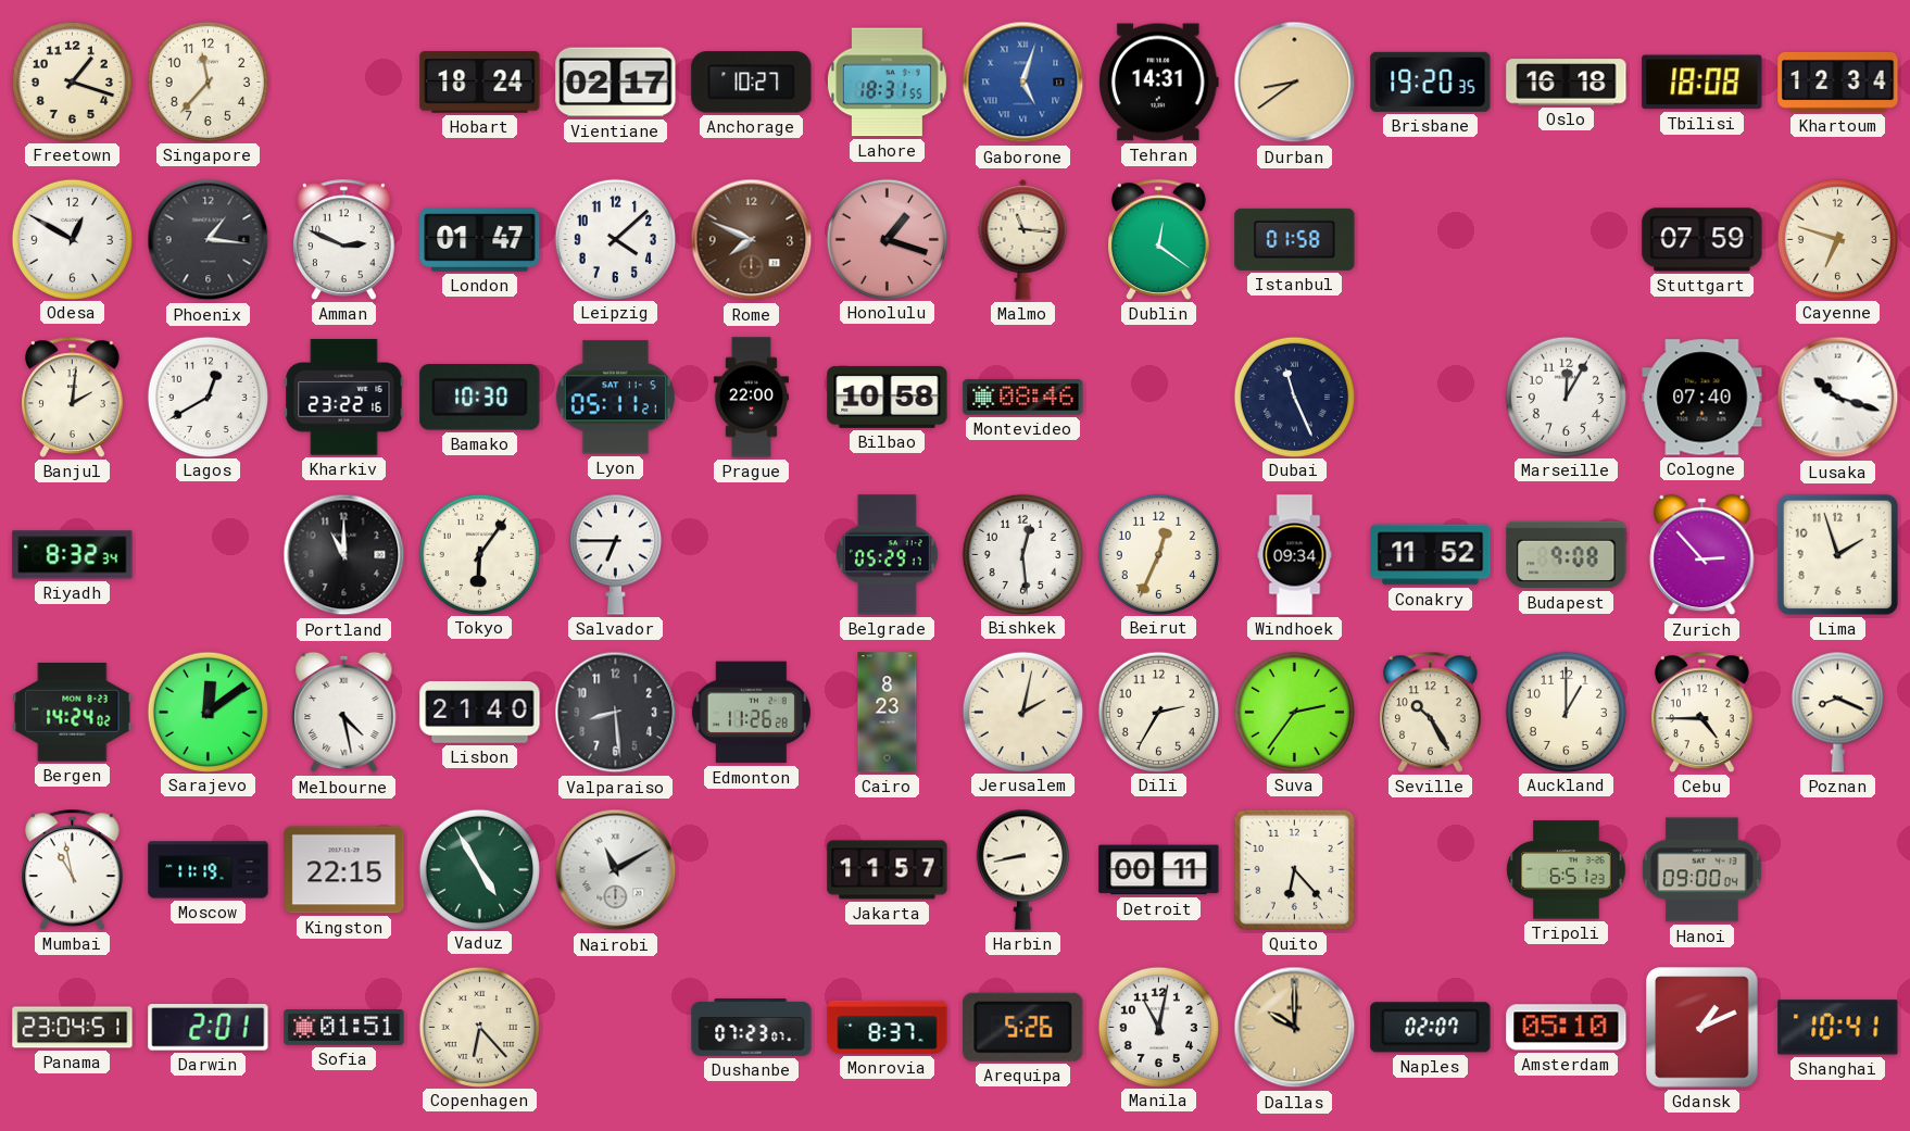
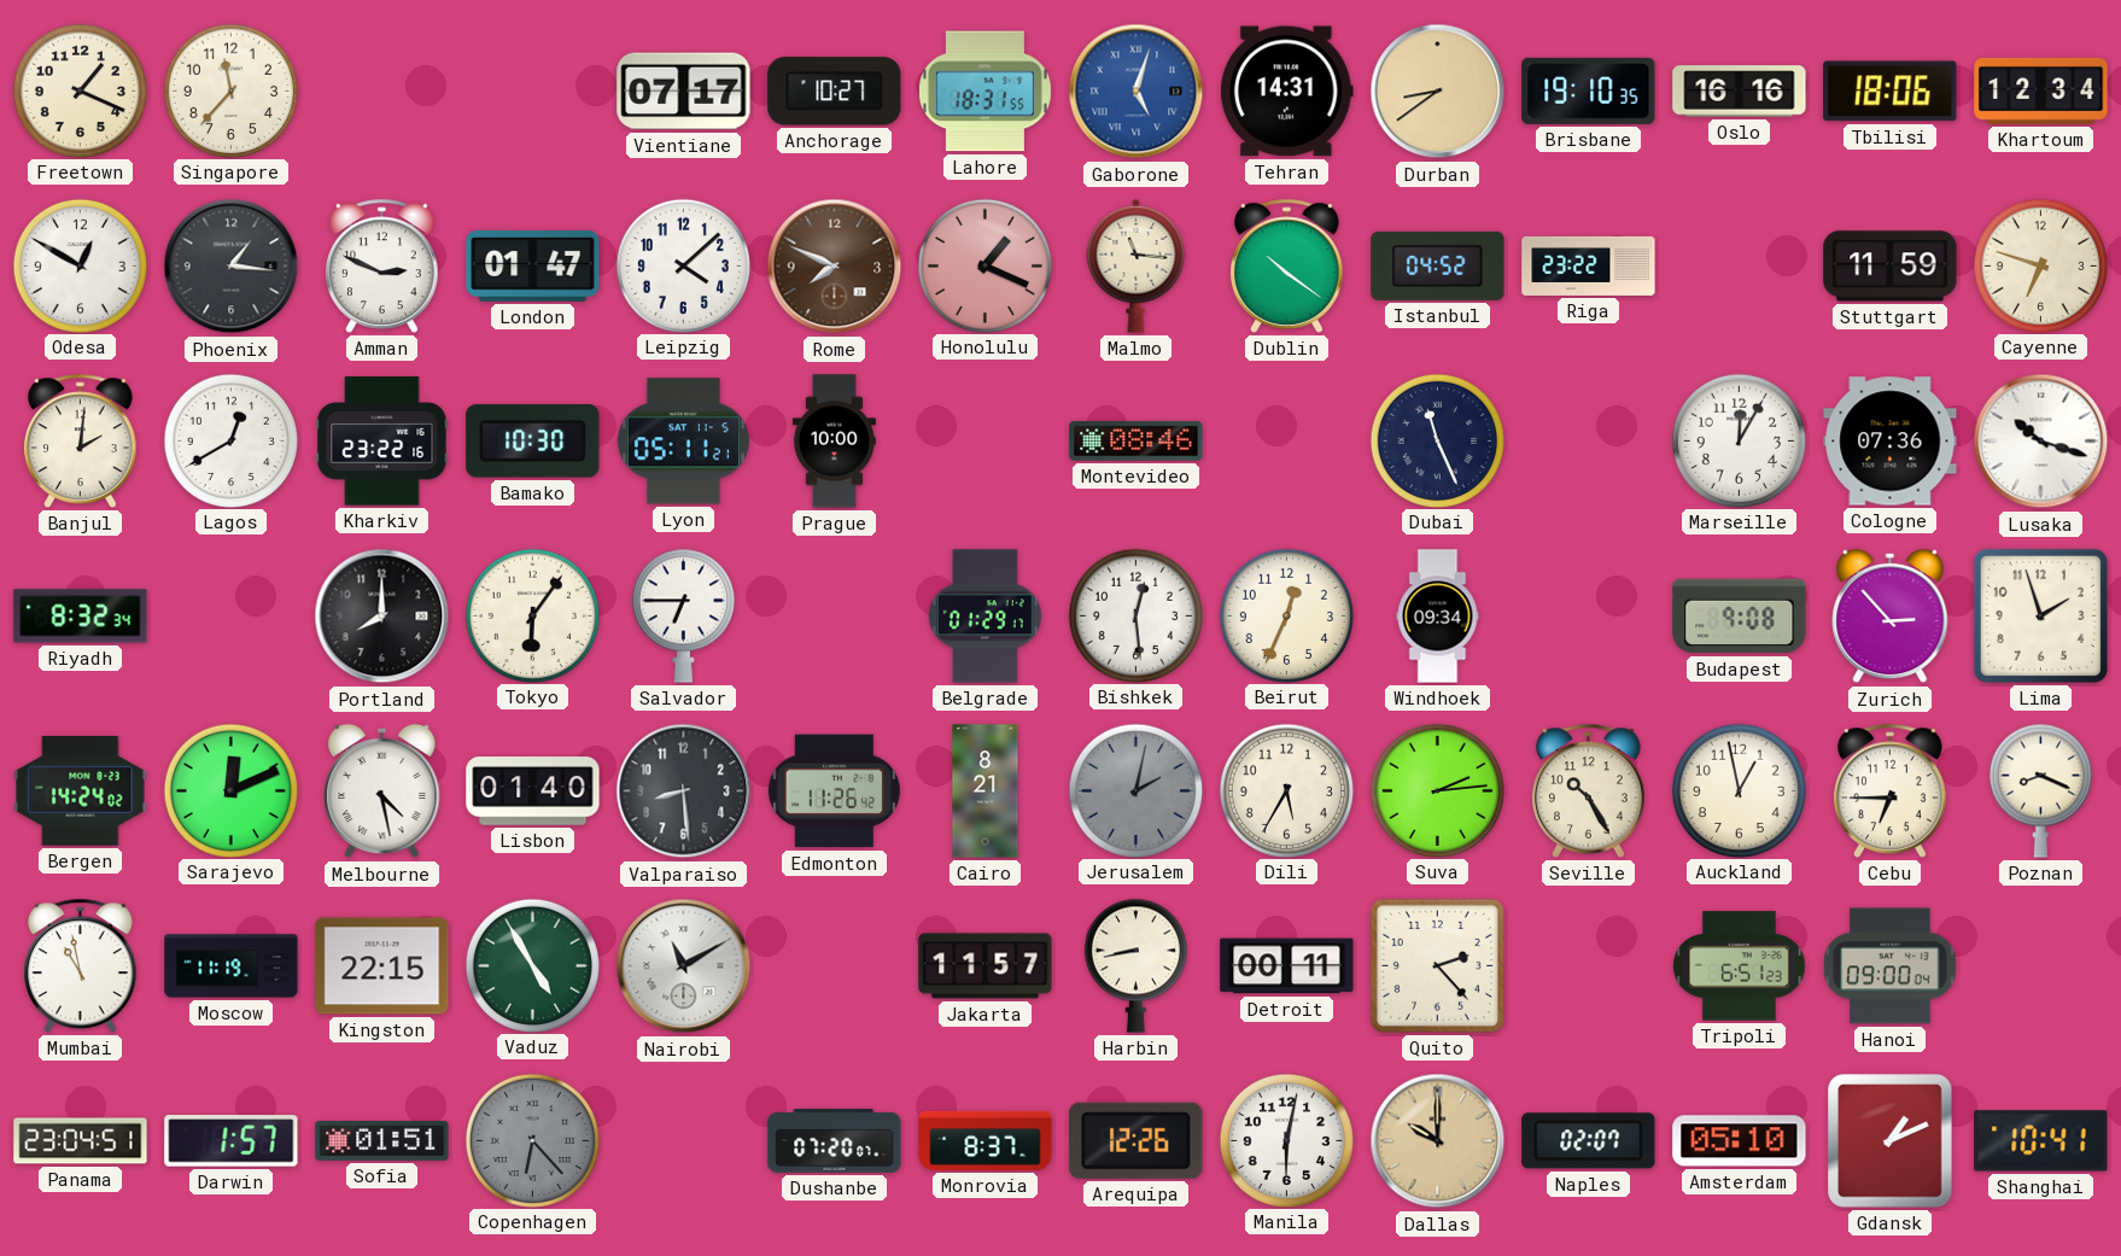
Freetown: 1:18 -> 1:19
Hobart: 18:24 -> none
Vientiane: 02:17 -> 07:17
Brisbane: 19:20 -> 19:10
Oslo: 16:18 -> 16:16
Tbilisi: 18:08 -> 18:06
Honolulu: 1:18 -> 1:19
Dublin: 12:21 -> 10:21
Istanbul: 01:58 -> 04:52
Riga: none -> 23:22
Stuttgart: 07:59 -> 11:59
Prague: 22:00 -> 10:00
Bilbao: 10:58 -> none
Cologne: 07:40 -> 07:36
Portland: 11:00 -> 8:00
Belgrade: 05:29 -> 01:29
Conakry: 11:52 -> none
Sarajevo: 12:09 -> 12:11
Lisbon: 21:40 -> 01:40
Edmonton: 11:26:28 -> 11:26:42
Cairo: 8:23 -> 8:21
Jerusalem dial: cream -> grey
Dili: 2:35 -> 5:35
Suva: 2:36 -> 2:14
Auckland: 1:00 -> 12:58
Cebu: 4:45 -> 6:45
Quito: 6:23 -> 2:23
Darwin: 2:01 -> 1:57
Copenhagen dial: cream -> grey
Dushanbe: 07:23 -> 07:20
Arequipa: 5:26 -> 12:26
Manila: 11:02 -> 6:02
